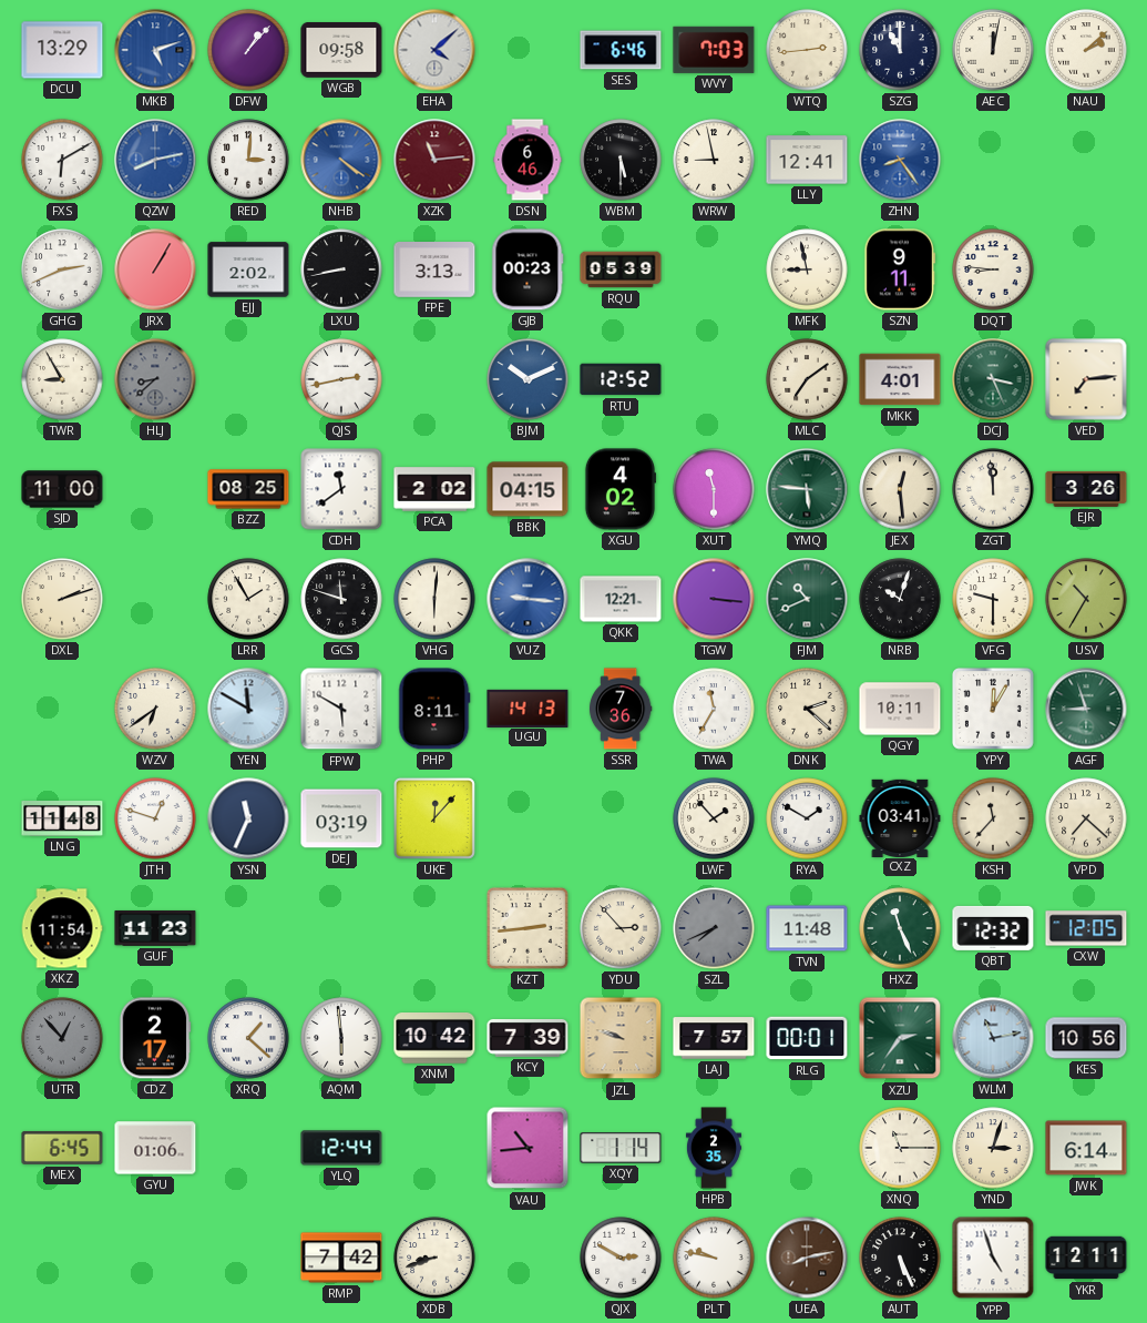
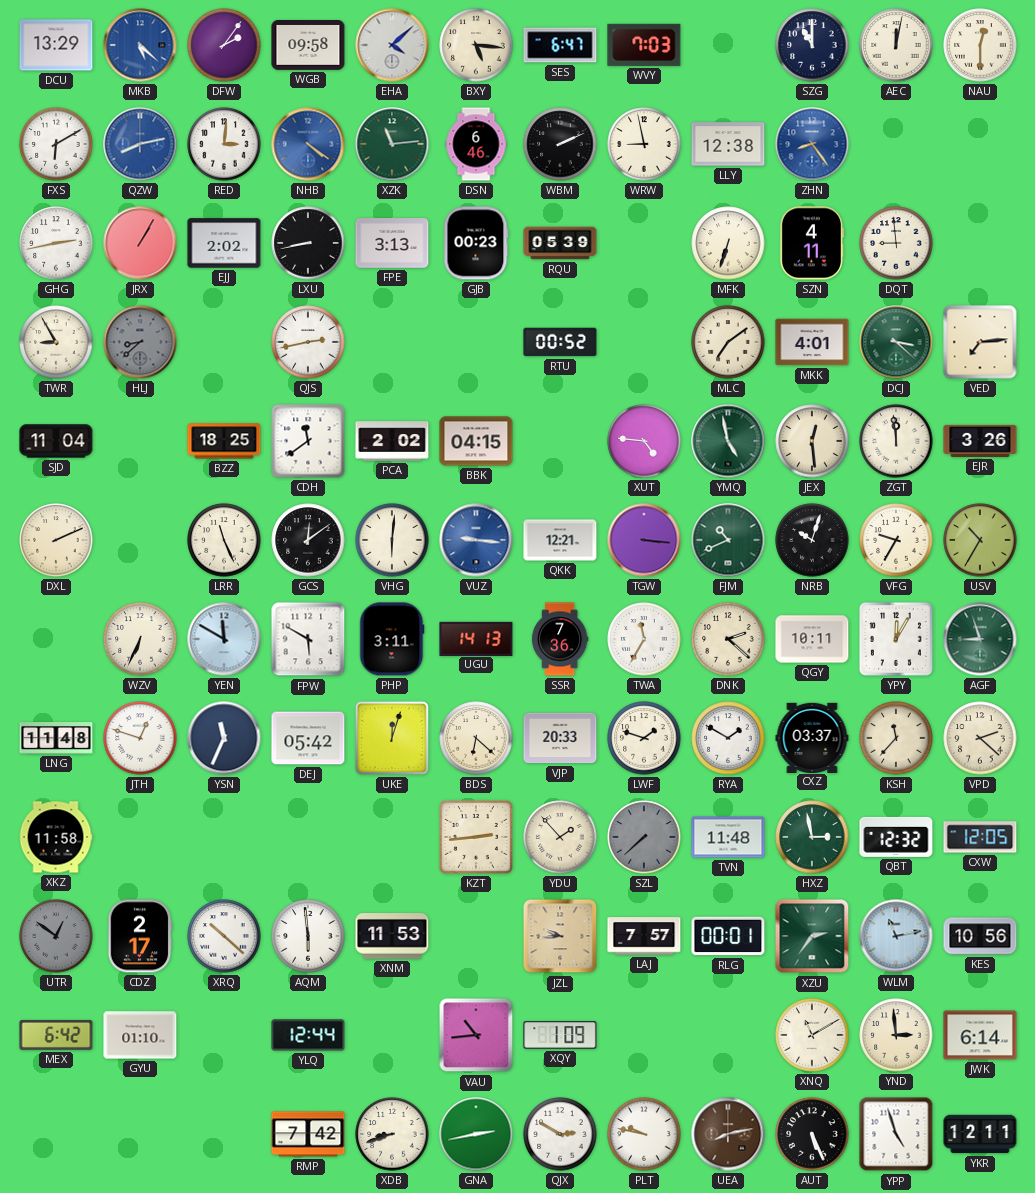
MKB: 5:12 -> 5:22
DFW: 1:07 -> 2:06
BXY: none -> 5:16
SES: 6:46 -> 6:47
WTQ: 2:44 -> none
NAU: 2:08 -> 12:30
XZK dial: burgundy -> green
WBM: 5:30 -> 2:11
LLY: 12:41 -> 12:38
GHG: 2:41 -> 2:43
MFK: 8:58 -> 6:33
SZN: 9:11 -> 4:11
DQT: 8:46 -> 8:59
BJM: 10:11 -> none
RTU: 12:52 -> 00:52
DCJ: 3:26 -> 3:22
SJD: 11:00 -> 11:04
BZZ: 08:25 -> 18:25
XGU: 4:02 -> none
XUT: 11:30 -> 4:46
YMQ: 5:46 -> 4:58
DXL: 2:12 -> 2:11
LRR: 1:55 -> 11:26
GCS: 11:48 -> 12:09
VFG: 9:30 -> 9:35
WZV: 6:39 -> 6:34
PHP: 8:11 -> 3:11
DEJ: 03:19 -> 05:42
UKE: 12:07 -> 12:03
BDS: none -> 6:22
VJP: none -> 20:33
LWF: 1:53 -> 1:48
CXZ: 03:41 -> 03:37
VPD: 7:22 -> 2:22
XKZ: 11:54 -> 11:58
GUF: 11:23 -> none
YDU: 2:53 -> 1:53
SZL: 7:41 -> 7:38
HXZ: 11:26 -> 2:58
UTR: 12:53 -> 12:51
XRQ: 1:22 -> 10:22
XNM: 10:42 -> 11:53
KCY: 7:39 -> none
JZL: 9:48 -> 9:44
MEX: 6:45 -> 6:42
GYU: 01:06 -> 01:10
XQY: 1:14 -> 1:09
HPB: 2:35 -> none
XNQ: 11:15 -> 11:10
YND: 3:03 -> 2:59
GNA: none -> 2:43
